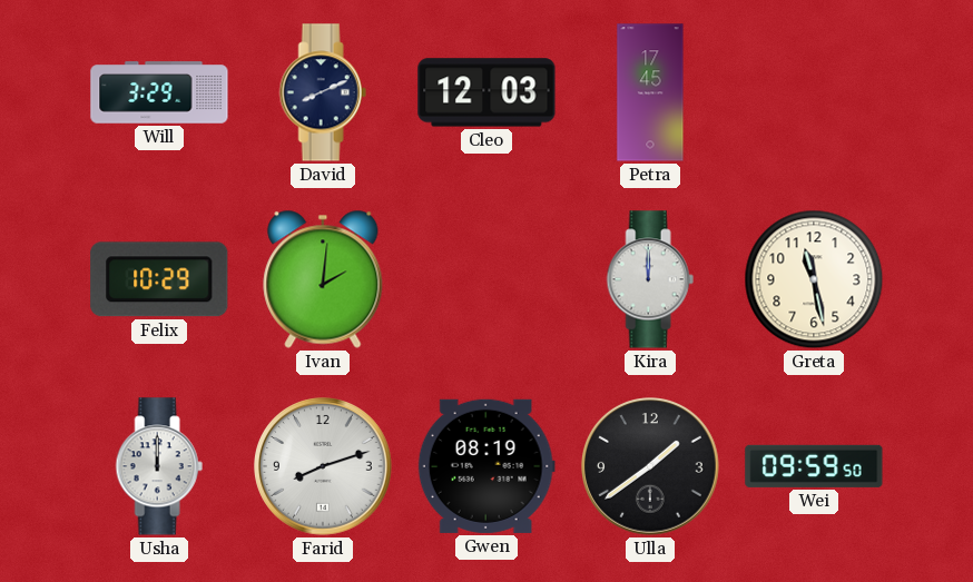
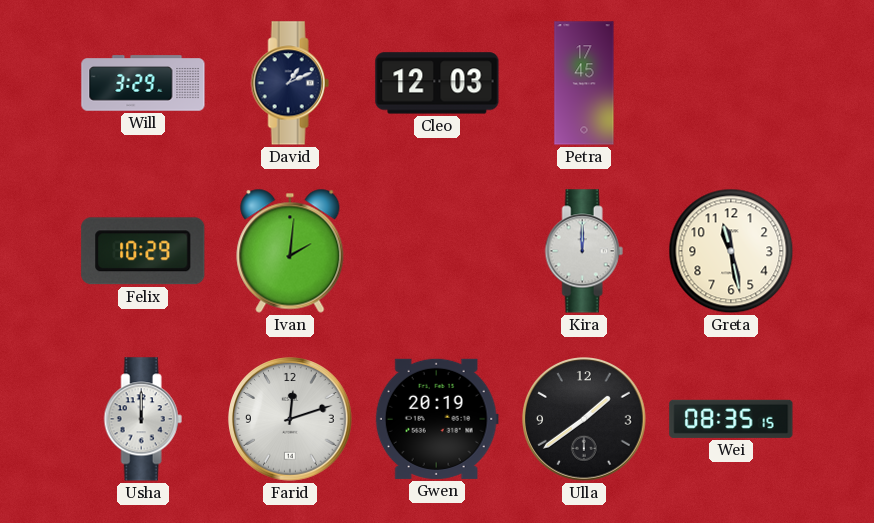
David: 8:11 -> 1:11
Farid: 8:12 -> 12:12
Gwen: 08:19 -> 20:19
Wei: 09:59 -> 08:35
